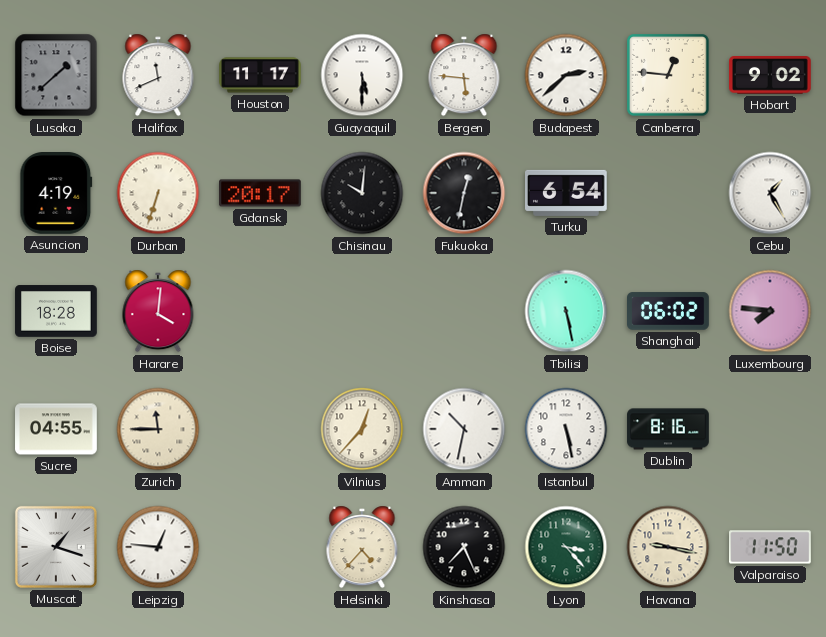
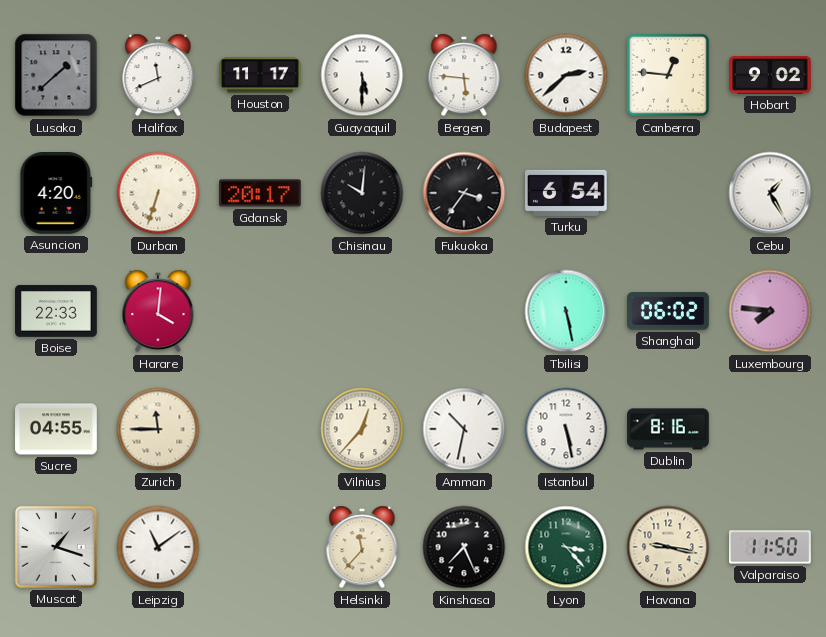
Asuncion: 4:19 -> 4:20
Fukuoka: 12:32 -> 3:36
Boise: 18:28 -> 22:33
Leipzig: 12:46 -> 11:09
Helsinki: 4:37 -> 11:37
